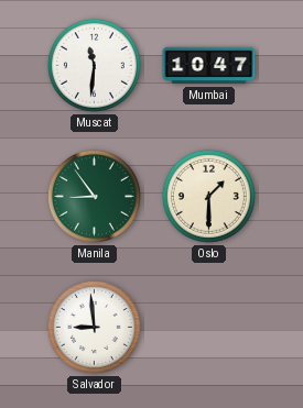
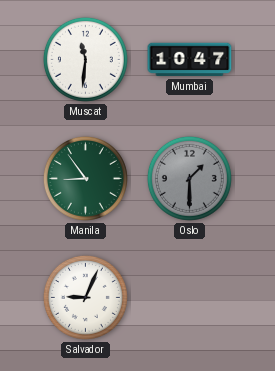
Oslo dial: cream -> grey
Salvador: 8:59 -> 9:04
